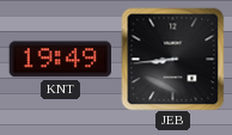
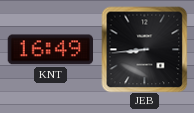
KNT: 19:49 -> 16:49
